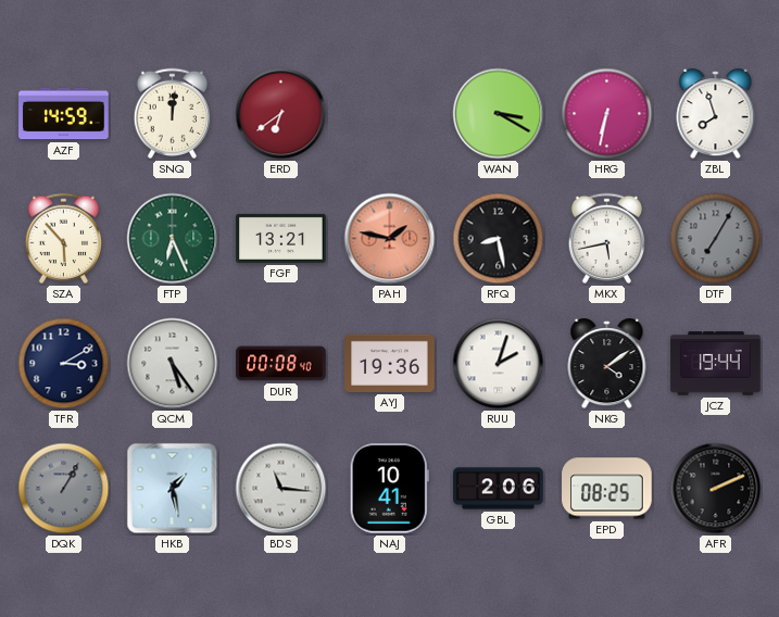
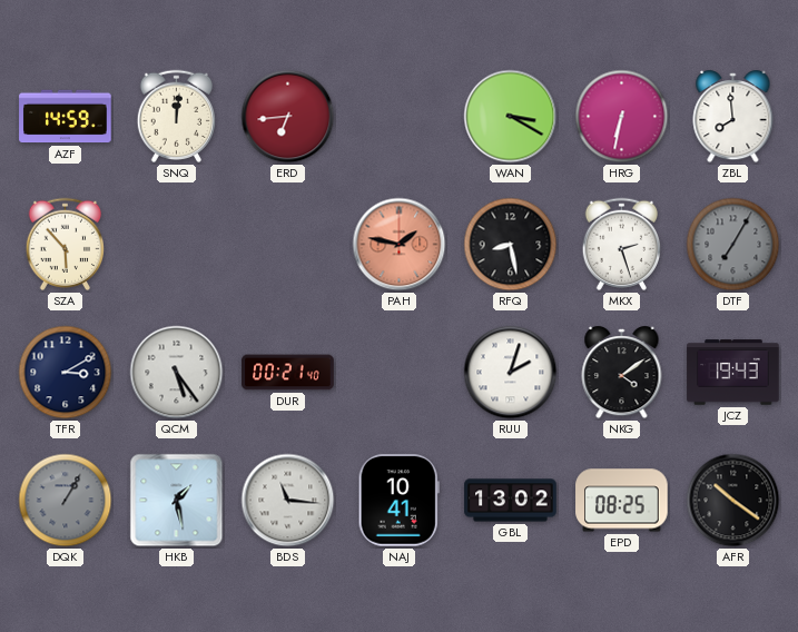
ERD: 6:39 -> 6:44
ZBL: 7:57 -> 7:59
FTP: 6:26 -> none
FGF: 13:21 -> none
MKX: 5:43 -> 2:27
DUR: 00:08 -> 00:21
AYJ: 19:36 -> none
JCZ: 19:44 -> 19:43
GBL: 2:06 -> 13:02
AFR: 2:11 -> 10:21
